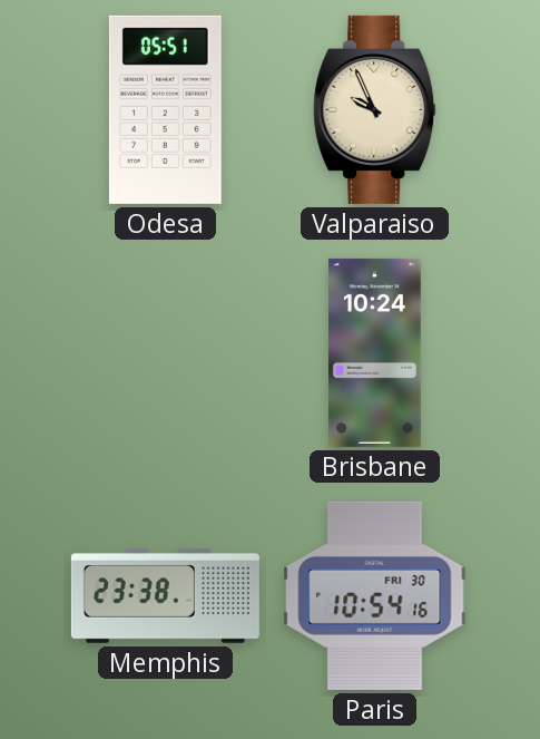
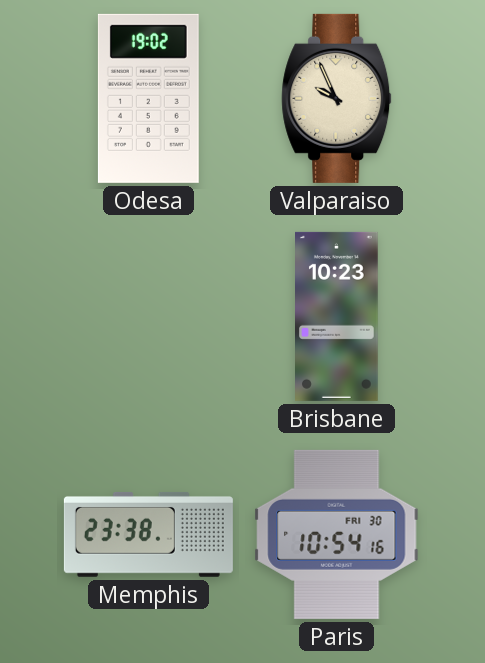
Odesa: 05:51 -> 19:02
Brisbane: 10:24 -> 10:23
